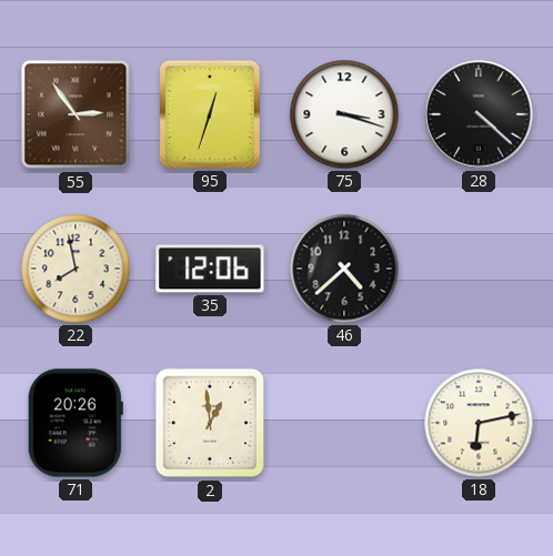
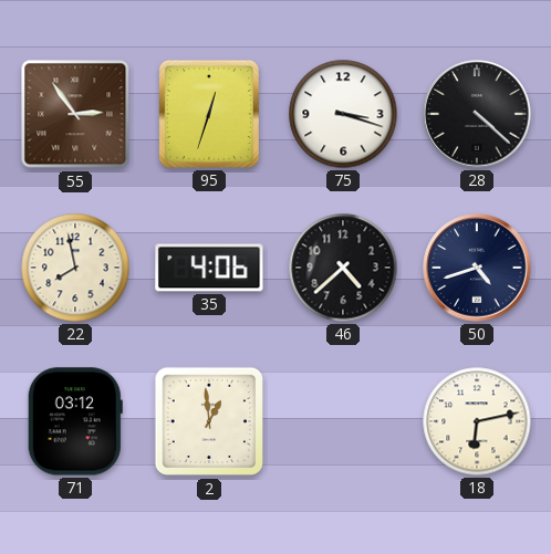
35: 12:06 -> 4:06
50: none -> 4:42
71: 20:26 -> 03:12
